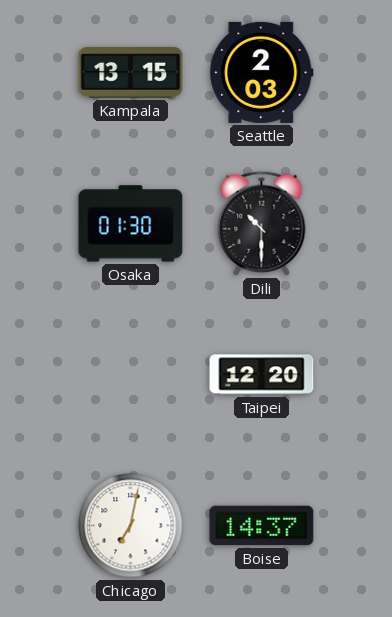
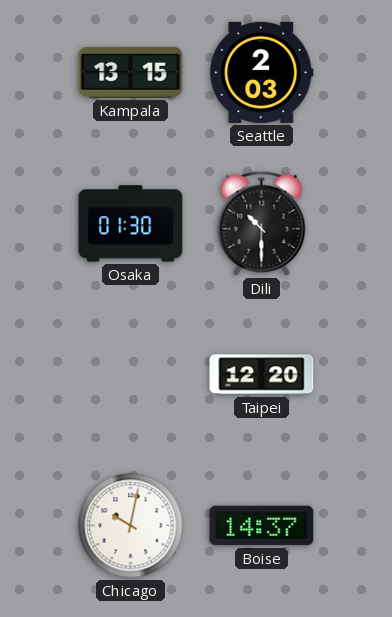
Chicago: 7:02 -> 10:02
